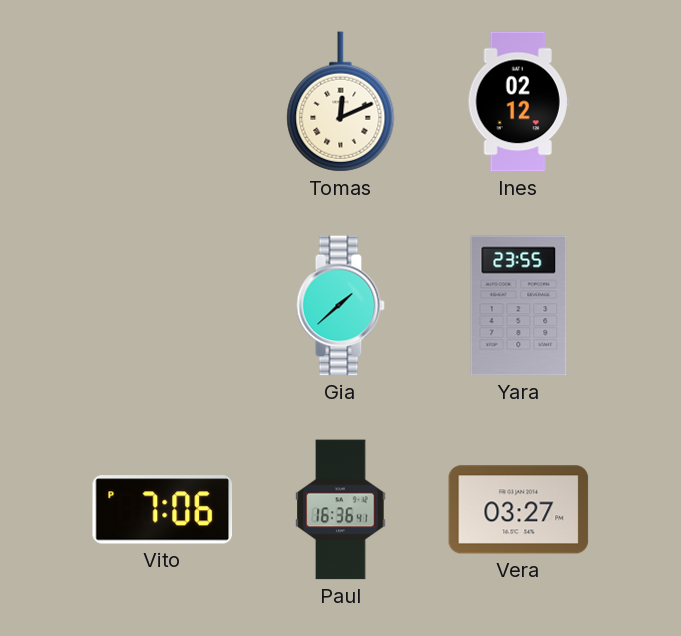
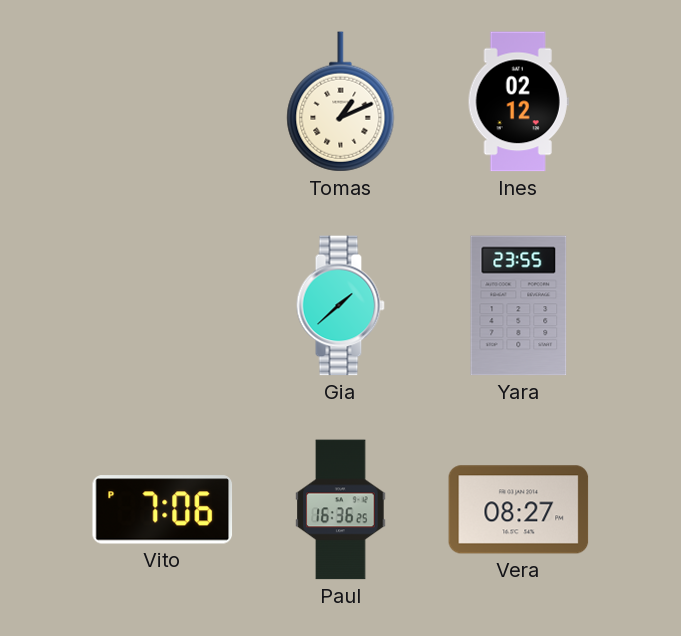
Tomas: 12:11 -> 1:11
Paul: 16:36:41 -> 16:36:25
Vera: 03:27 -> 08:27
